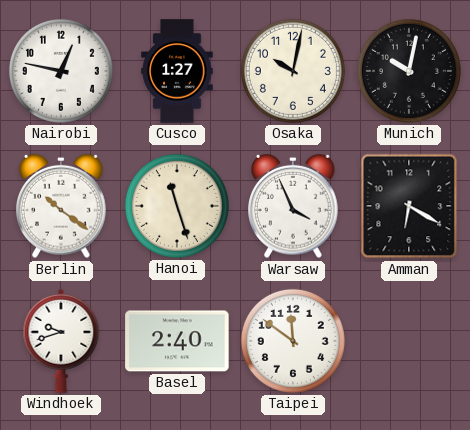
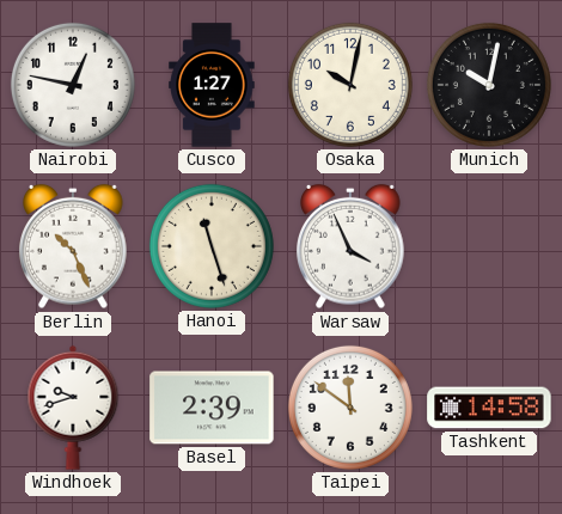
Berlin: 10:21 -> 10:26
Amman: 6:20 -> none
Basel: 2:40 -> 2:39
Tashkent: none -> 14:58
